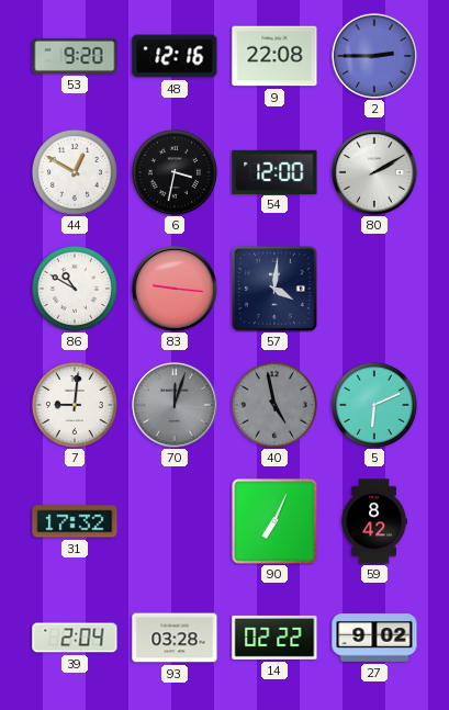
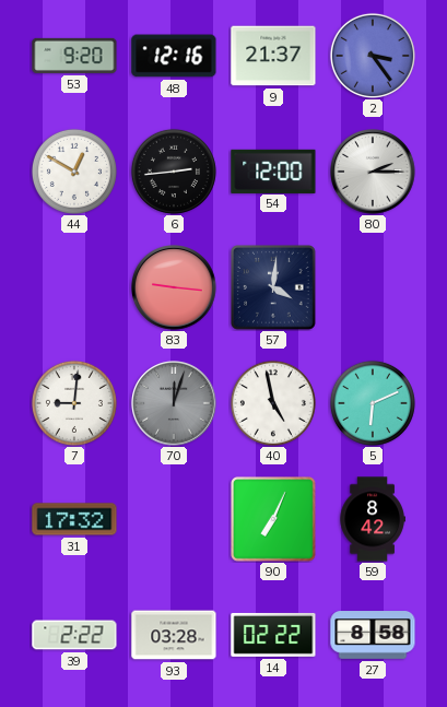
9: 22:08 -> 21:37
2: 2:45 -> 3:24
6: 3:32 -> 2:44
80: 2:10 -> 2:15
86: 10:50 -> none
40 dial: grey -> white
39: 2:04 -> 2:22
27: 9:02 -> 8:58
